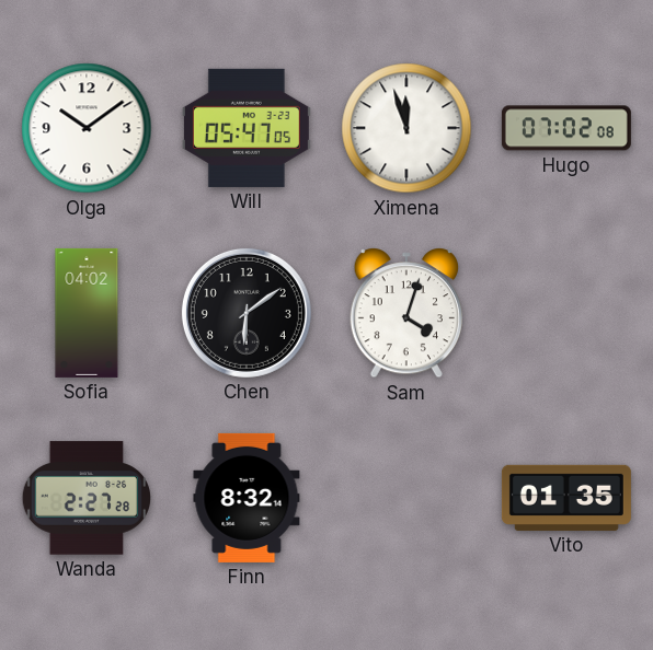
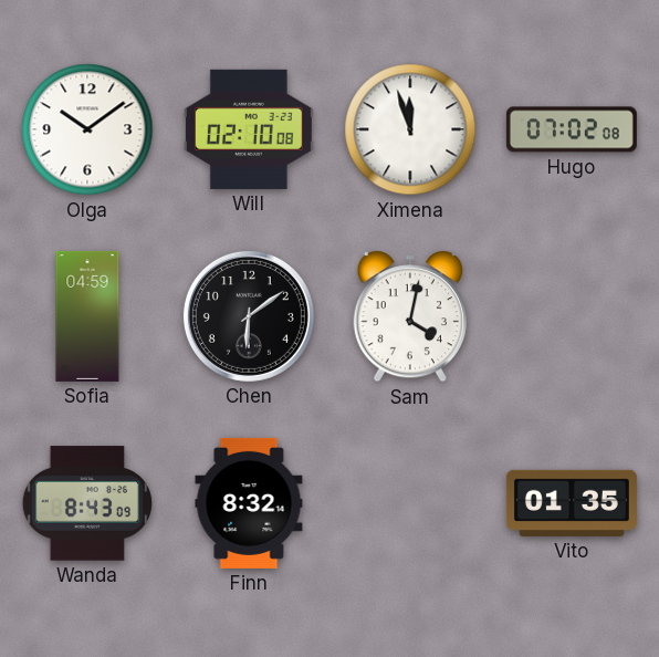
Will: 05:47 -> 02:10
Sofia: 04:02 -> 04:59
Sam: 4:03 -> 4:02
Wanda: 2:27 -> 8:43
